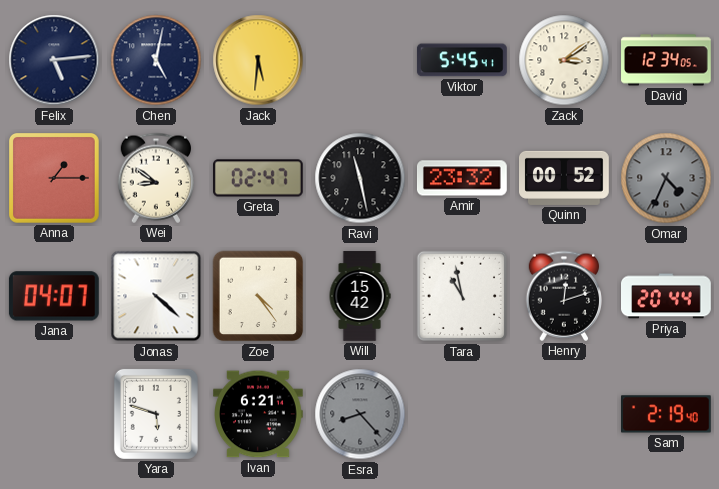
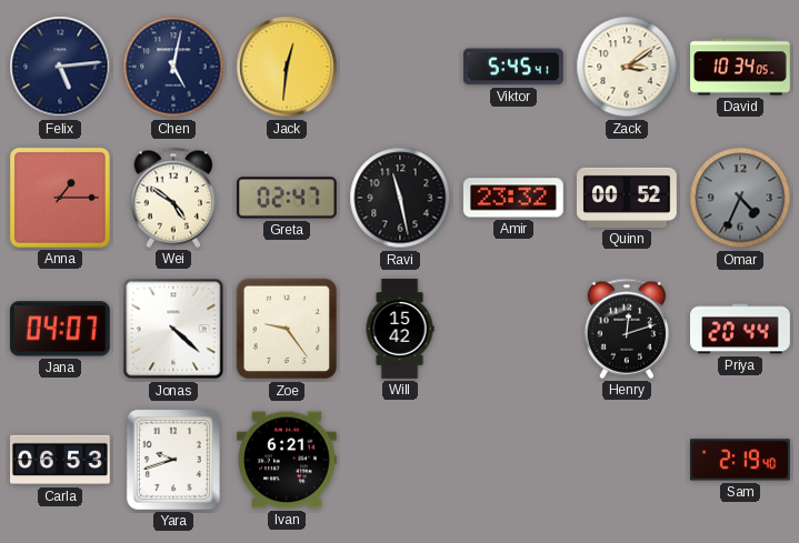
Jack: 5:31 -> 12:31
David: 12:34 -> 10:34
Wei: 8:51 -> 4:51
Zoe: 4:24 -> 9:24
Tara: 10:58 -> none
Carla: none -> 06:53
Yara: 5:48 -> 9:42
Esra: 8:23 -> none
